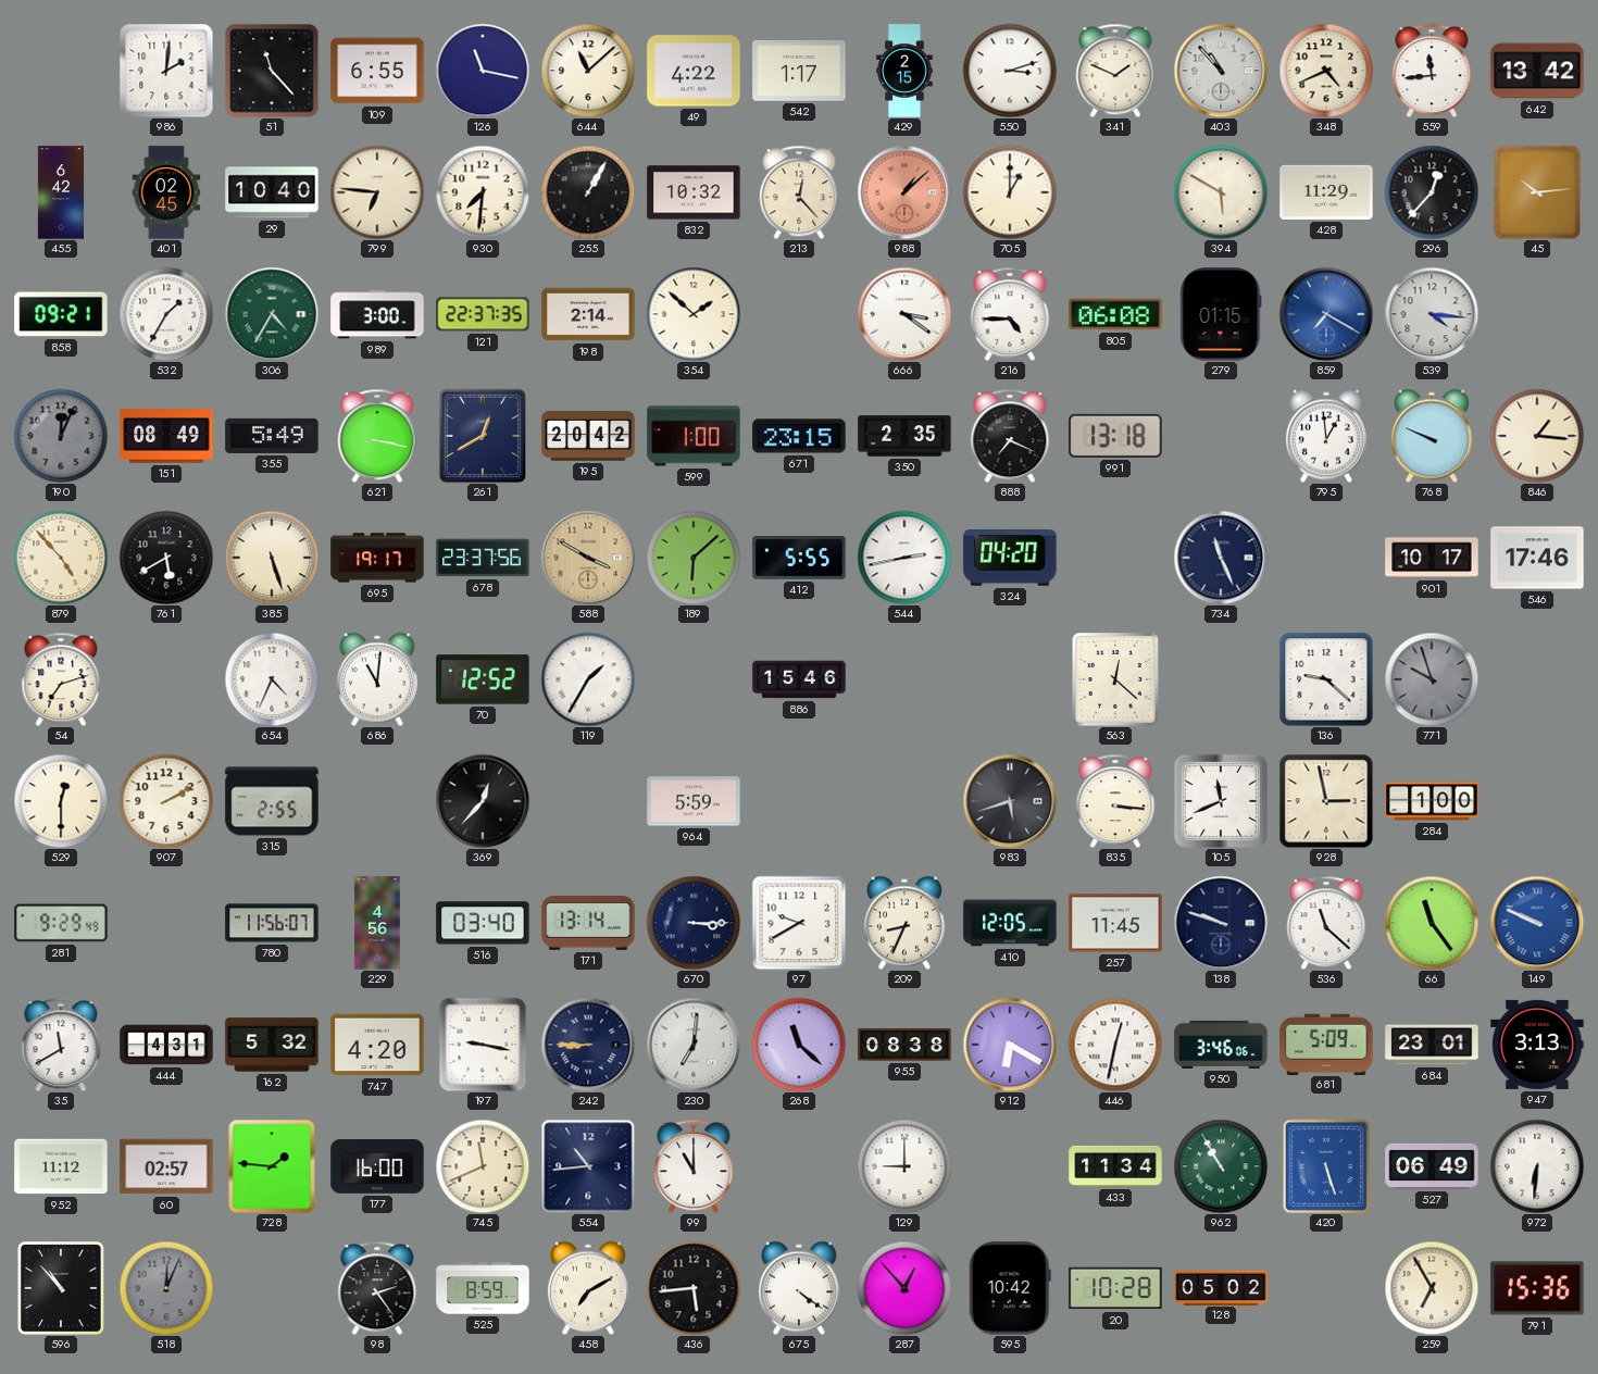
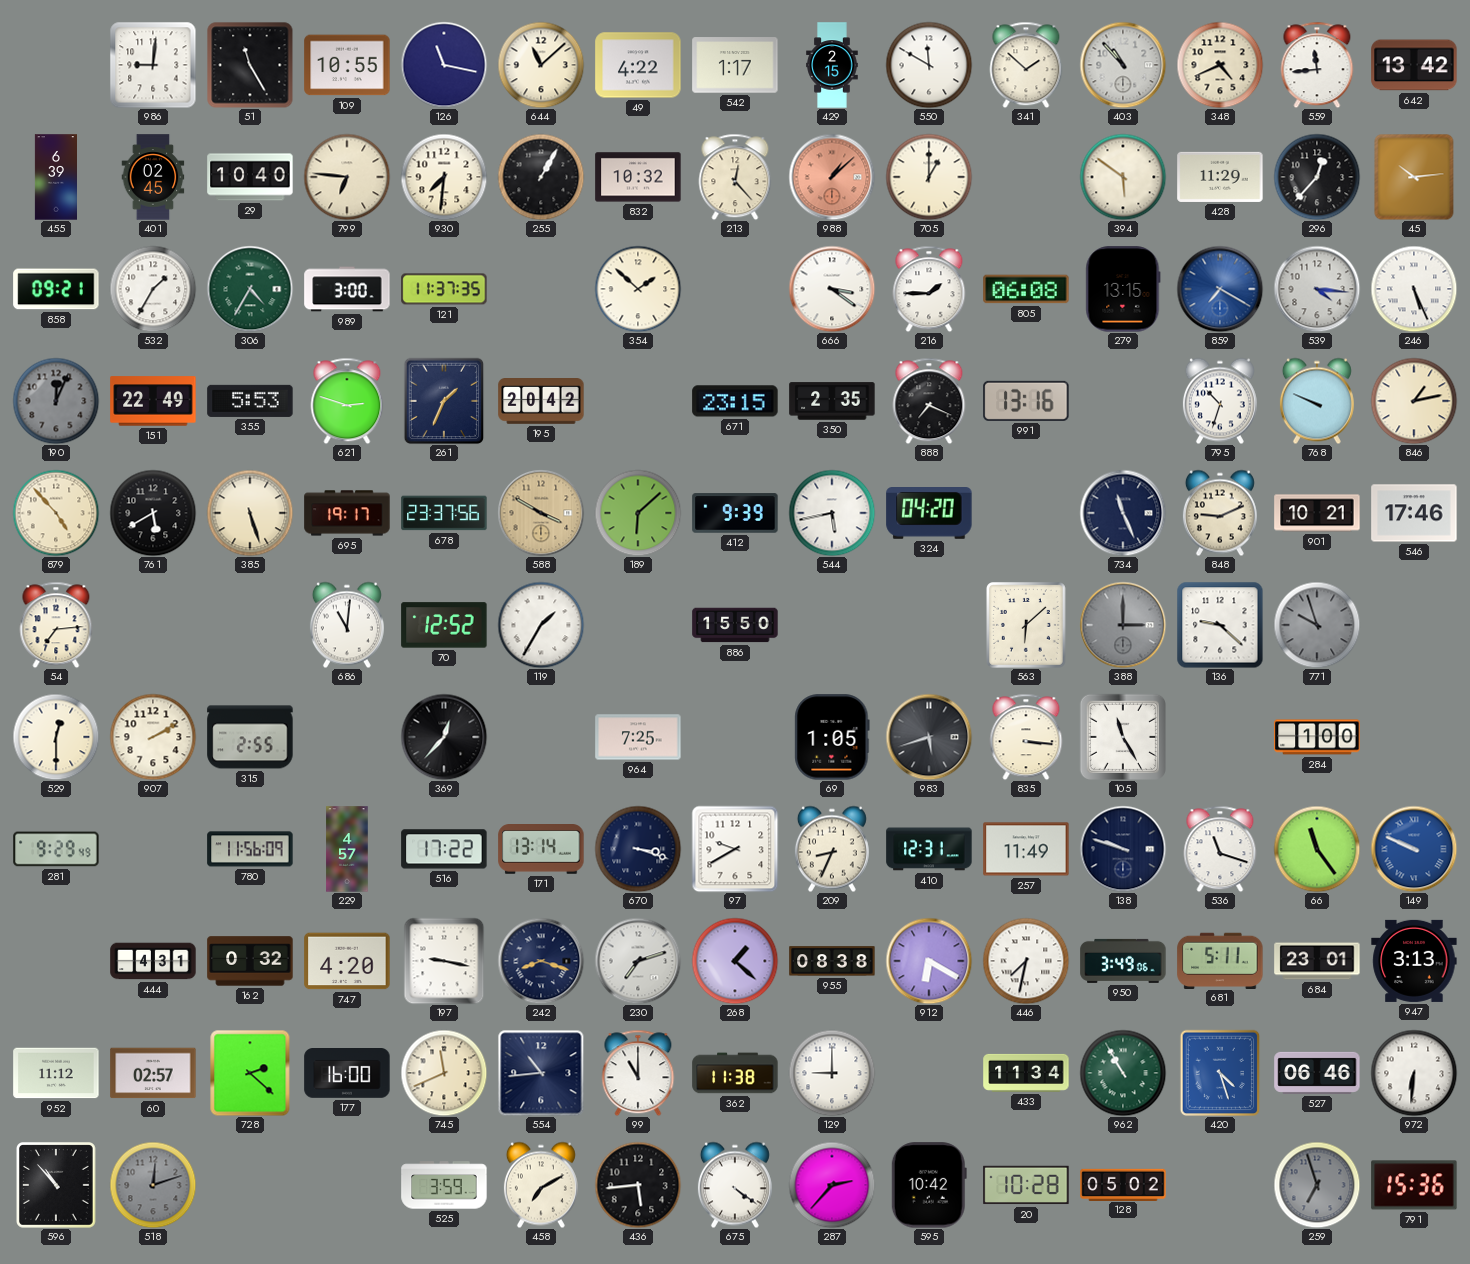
986: 2:01 -> 9:01
51: 11:23 -> 11:25
109: 6:55 -> 10:55
550: 3:12 -> 11:50
341: 1:49 -> 1:52
455: 6:42 -> 6:39
394: 5:50 -> 5:51
121: 22:37 -> 11:37
198: 2:14 -> none
216: 4:45 -> 1:45
279: 01:15 -> 13:15
246: none -> 5:26
151: 08:49 -> 22:49
355: 5:49 -> 5:53
621: 3:17 -> 2:48
261: 12:40 -> 1:34
599: 1:00 -> none
991: 13:18 -> 13:16
795: 12:59 -> 10:33
846: 1:16 -> 1:13
412: 5:55 -> 9:39
544: 2:43 -> 5:43
848: none -> 9:11
901: 10:17 -> 10:21
54: 7:12 -> 7:14
654: 4:34 -> none
886: 15:46 -> 15:50
563: 12:22 -> 6:08
388: none -> 3:00
964: 5:59 -> 7:25
69: none -> 1:05
105: 11:41 -> 11:25
928: 2:58 -> none
780: 11:56:07 -> 11:56:09
229: 4:56 -> 4:57
516: 03:40 -> 17:22
670: 3:15 -> 3:18
410: 12:05 -> 12:31
257: 11:45 -> 11:49
536: 11:22 -> 11:18
35: 11:40 -> none
162: 5:32 -> 0:32
242: 8:45 -> 8:18
230: 7:01 -> 7:12
268: 11:22 -> 1:22
446: 12:32 -> 7:32
950: 3:46 -> 3:49
681: 5:09 -> 5:11
728: 1:46 -> 2:22
362: none -> 11:38
420: 5:27 -> 4:27
527: 06:49 -> 06:46
518: 12:04 -> 12:12
98: 2:24 -> none
525: 8:59 -> 3:59
287: 12:53 -> 2:37
259: 6:55 -> 6:57
259 dial: cream -> grey
